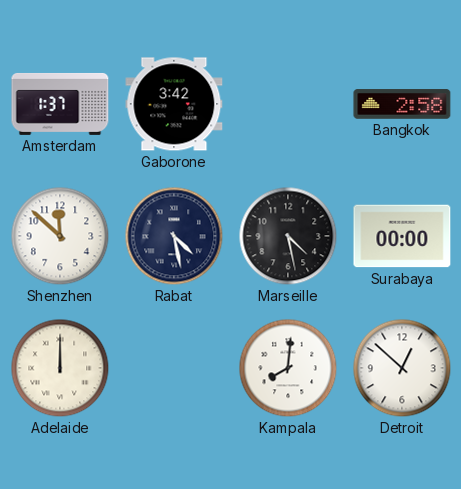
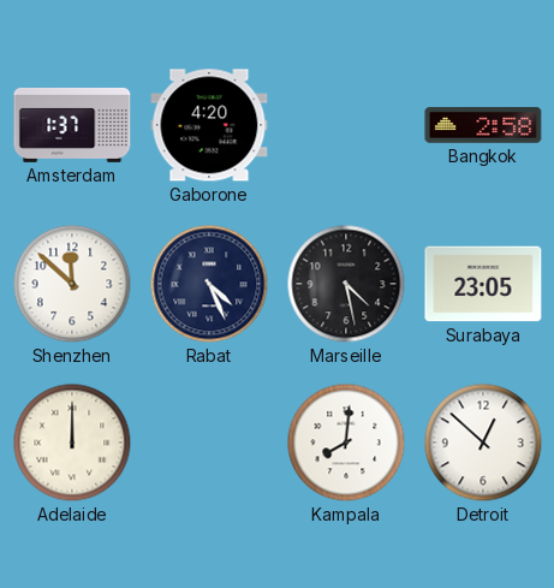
Gaborone: 3:42 -> 4:20
Rabat: 4:28 -> 4:26
Surabaya: 00:00 -> 23:05
